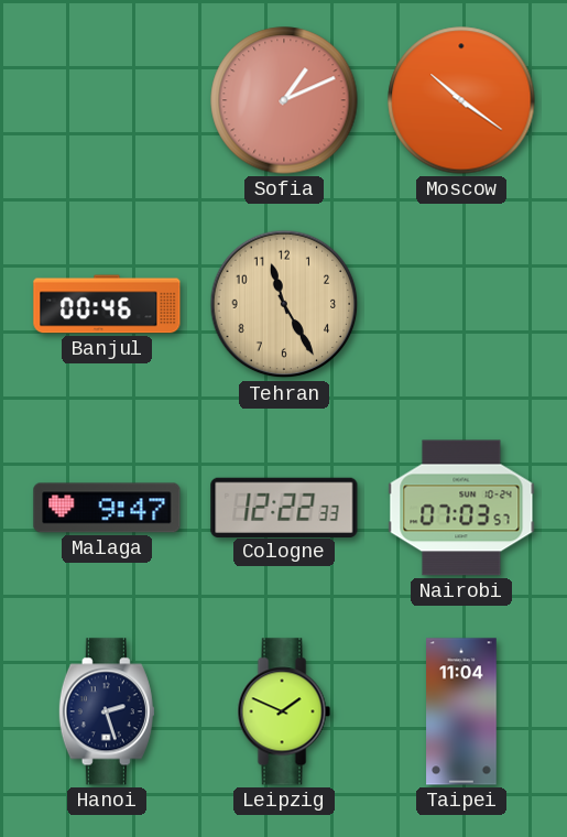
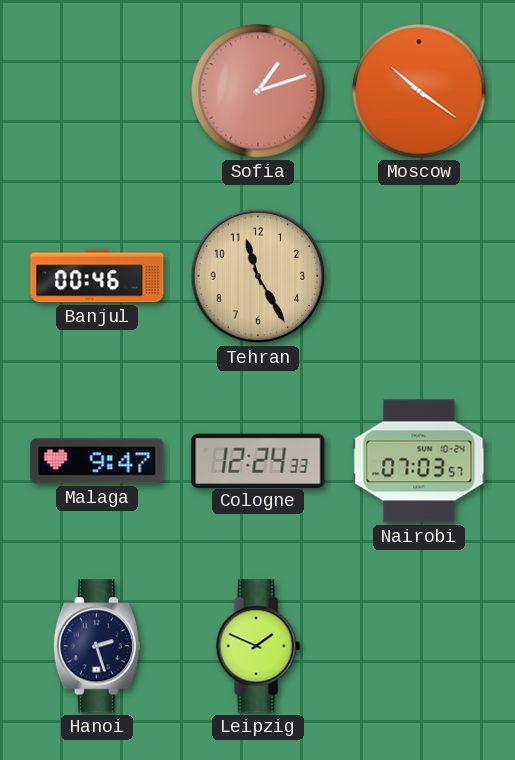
Sofia: 1:11 -> 1:12
Cologne: 12:22 -> 12:24
Taipei: 11:04 -> none
